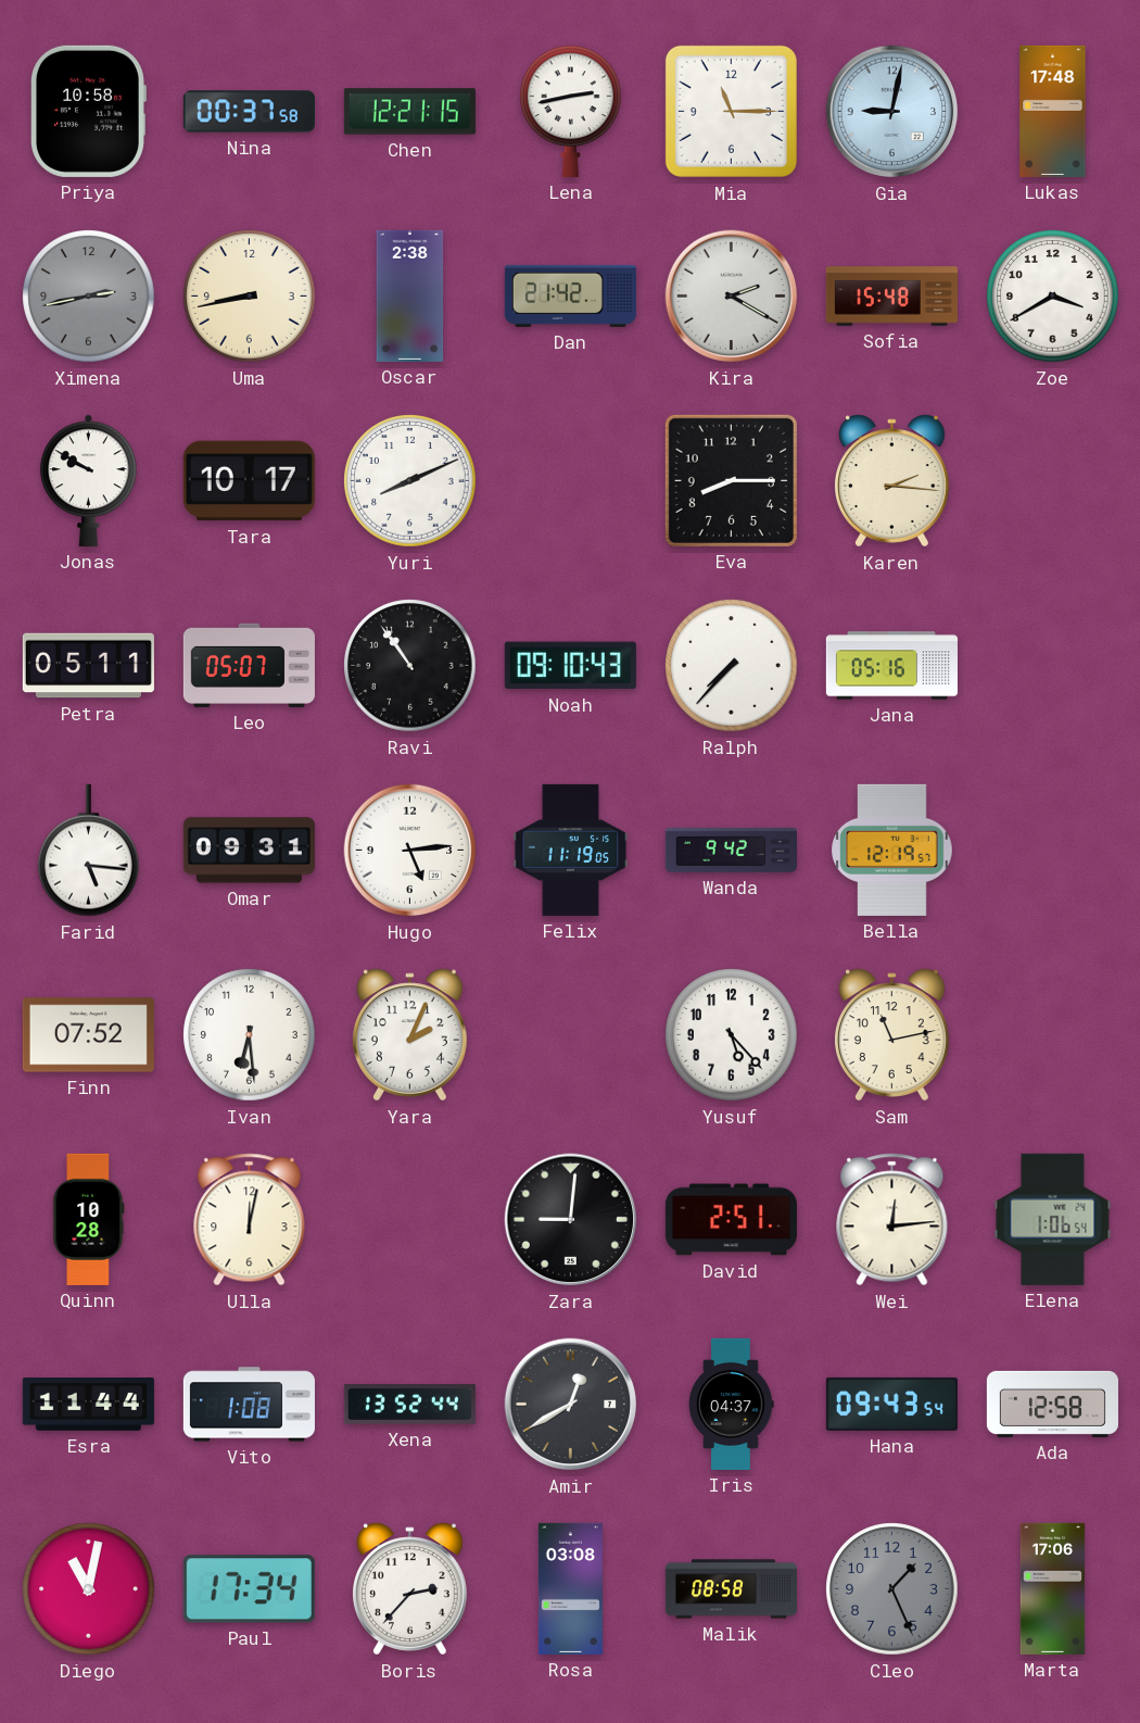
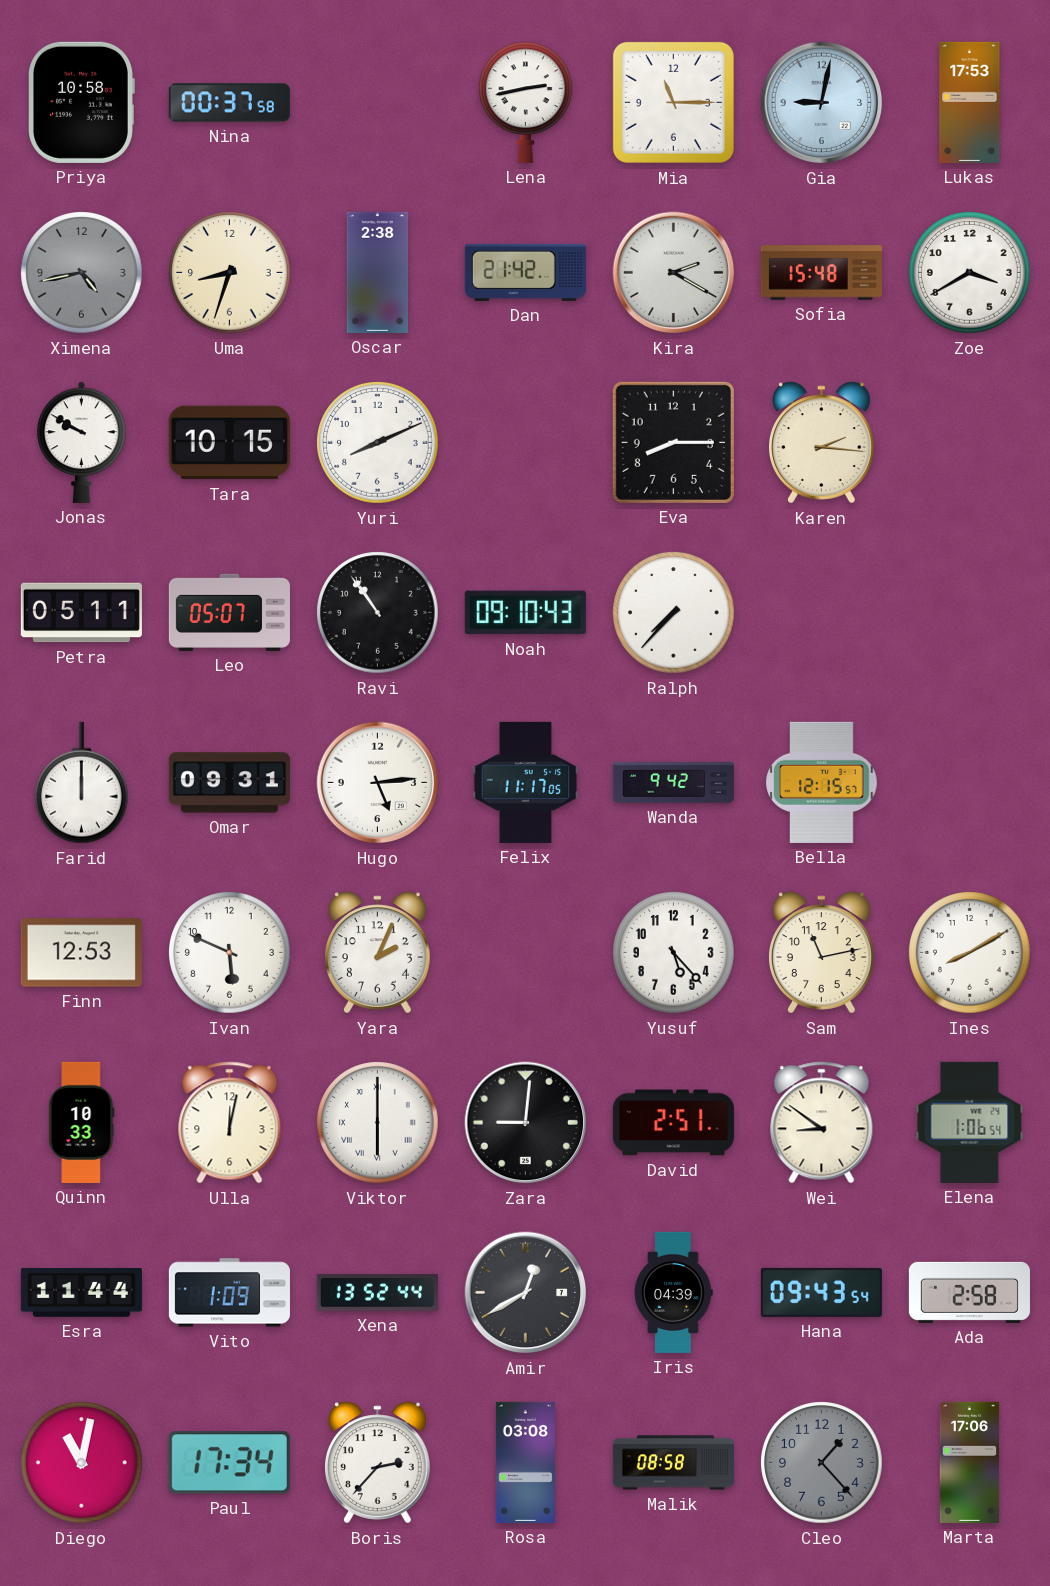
Chen: 12:21 -> none
Lukas: 17:48 -> 17:53
Ximena: 2:43 -> 4:43
Uma: 8:43 -> 8:33
Tara: 10:17 -> 10:15
Jana: 05:16 -> none
Farid: 5:16 -> 12:00
Felix: 11:19 -> 11:17
Bella: 12:19 -> 12:15
Finn: 07:52 -> 12:53
Ivan: 6:29 -> 5:49
Ines: none -> 8:10
Quinn: 10:28 -> 10:33
Viktor: none -> 6:00
Wei: 12:14 -> 8:51
Vito: 1:08 -> 1:09
Iris: 04:37 -> 04:39
Ada: 12:58 -> 2:58
Cleo: 1:26 -> 1:23
